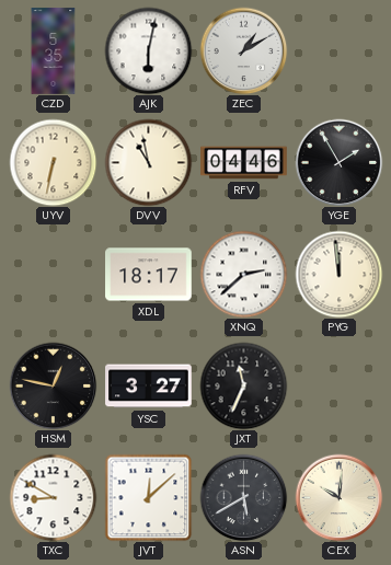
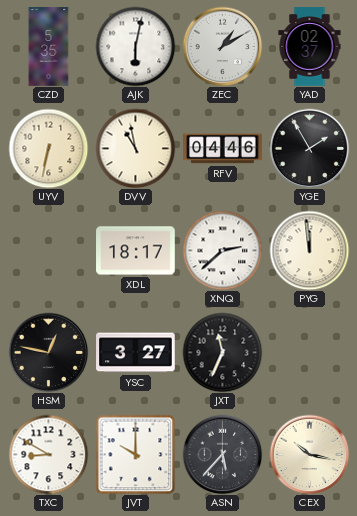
YAD: none -> 02:37
JVT: 12:08 -> 10:00
ASN: 5:40 -> 5:37
CEX: 10:01 -> 10:17
